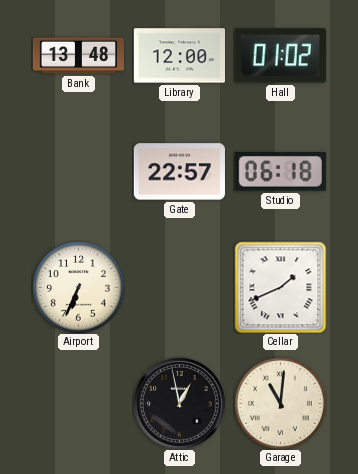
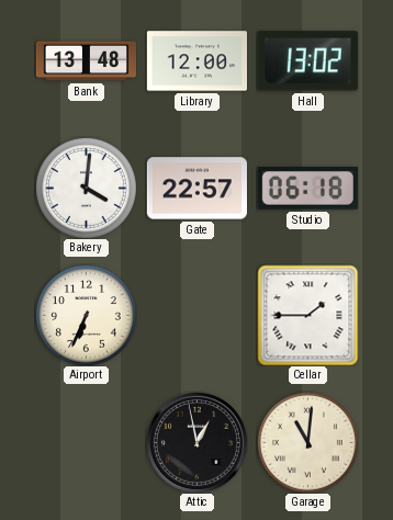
Hall: 01:02 -> 13:02
Bakery: none -> 4:01
Cellar: 1:41 -> 1:45
